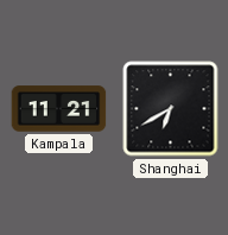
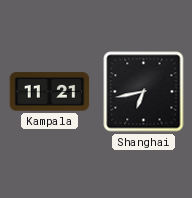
Shanghai: 6:40 -> 6:43
